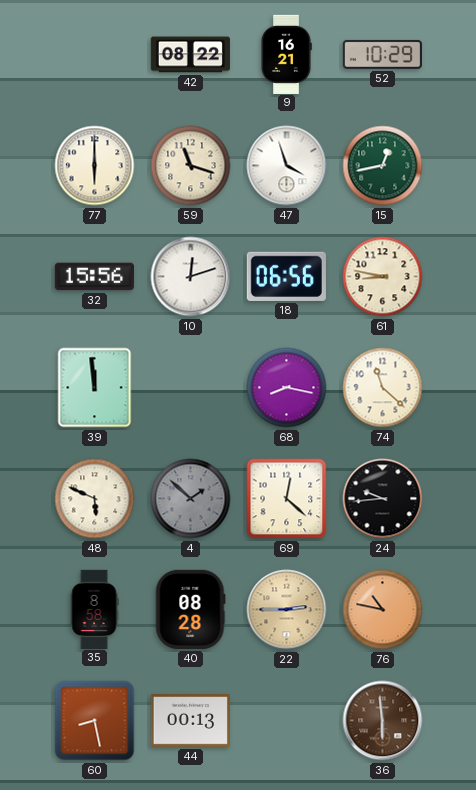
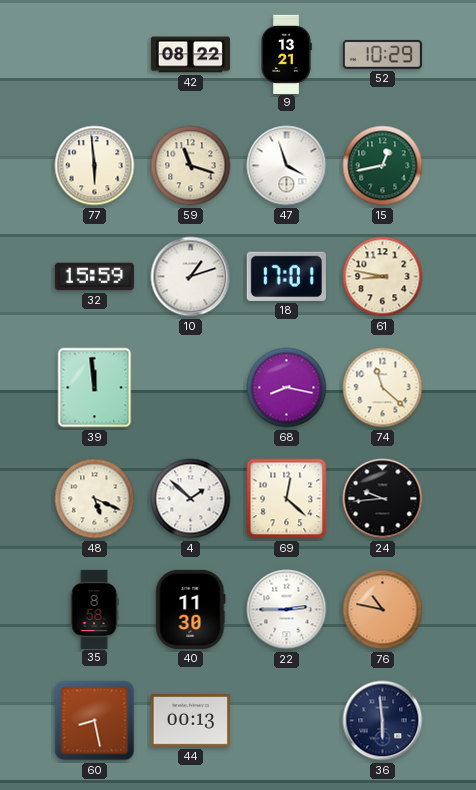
9: 16:21 -> 13:21
77: 6:00 -> 5:59
32: 15:56 -> 15:59
10: 12:12 -> 1:12
18: 06:56 -> 17:01
48: 5:49 -> 5:19
4 dial: grey -> white
40: 08:28 -> 11:30
22 dial: champagne -> white
36 dial: brown -> navy
